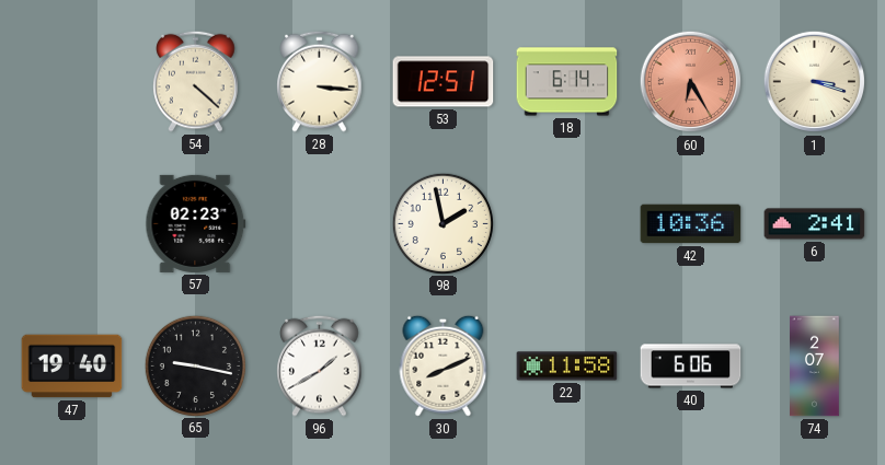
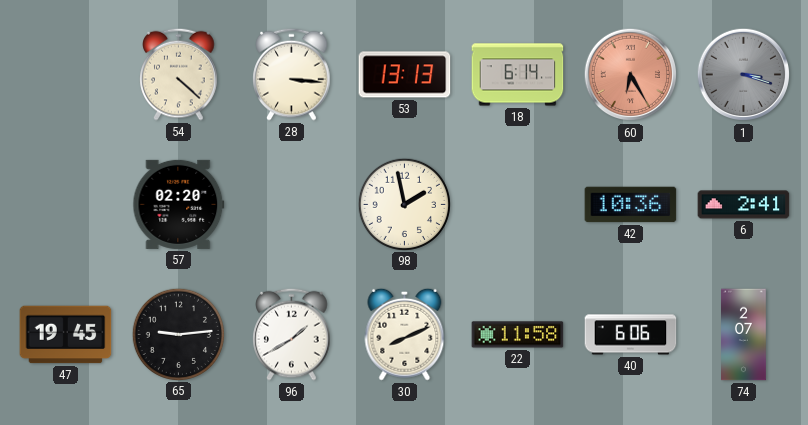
53: 12:51 -> 13:13
1 dial: cream -> grey
57: 02:23 -> 02:20
47: 19:40 -> 19:45
65: 9:17 -> 9:14
